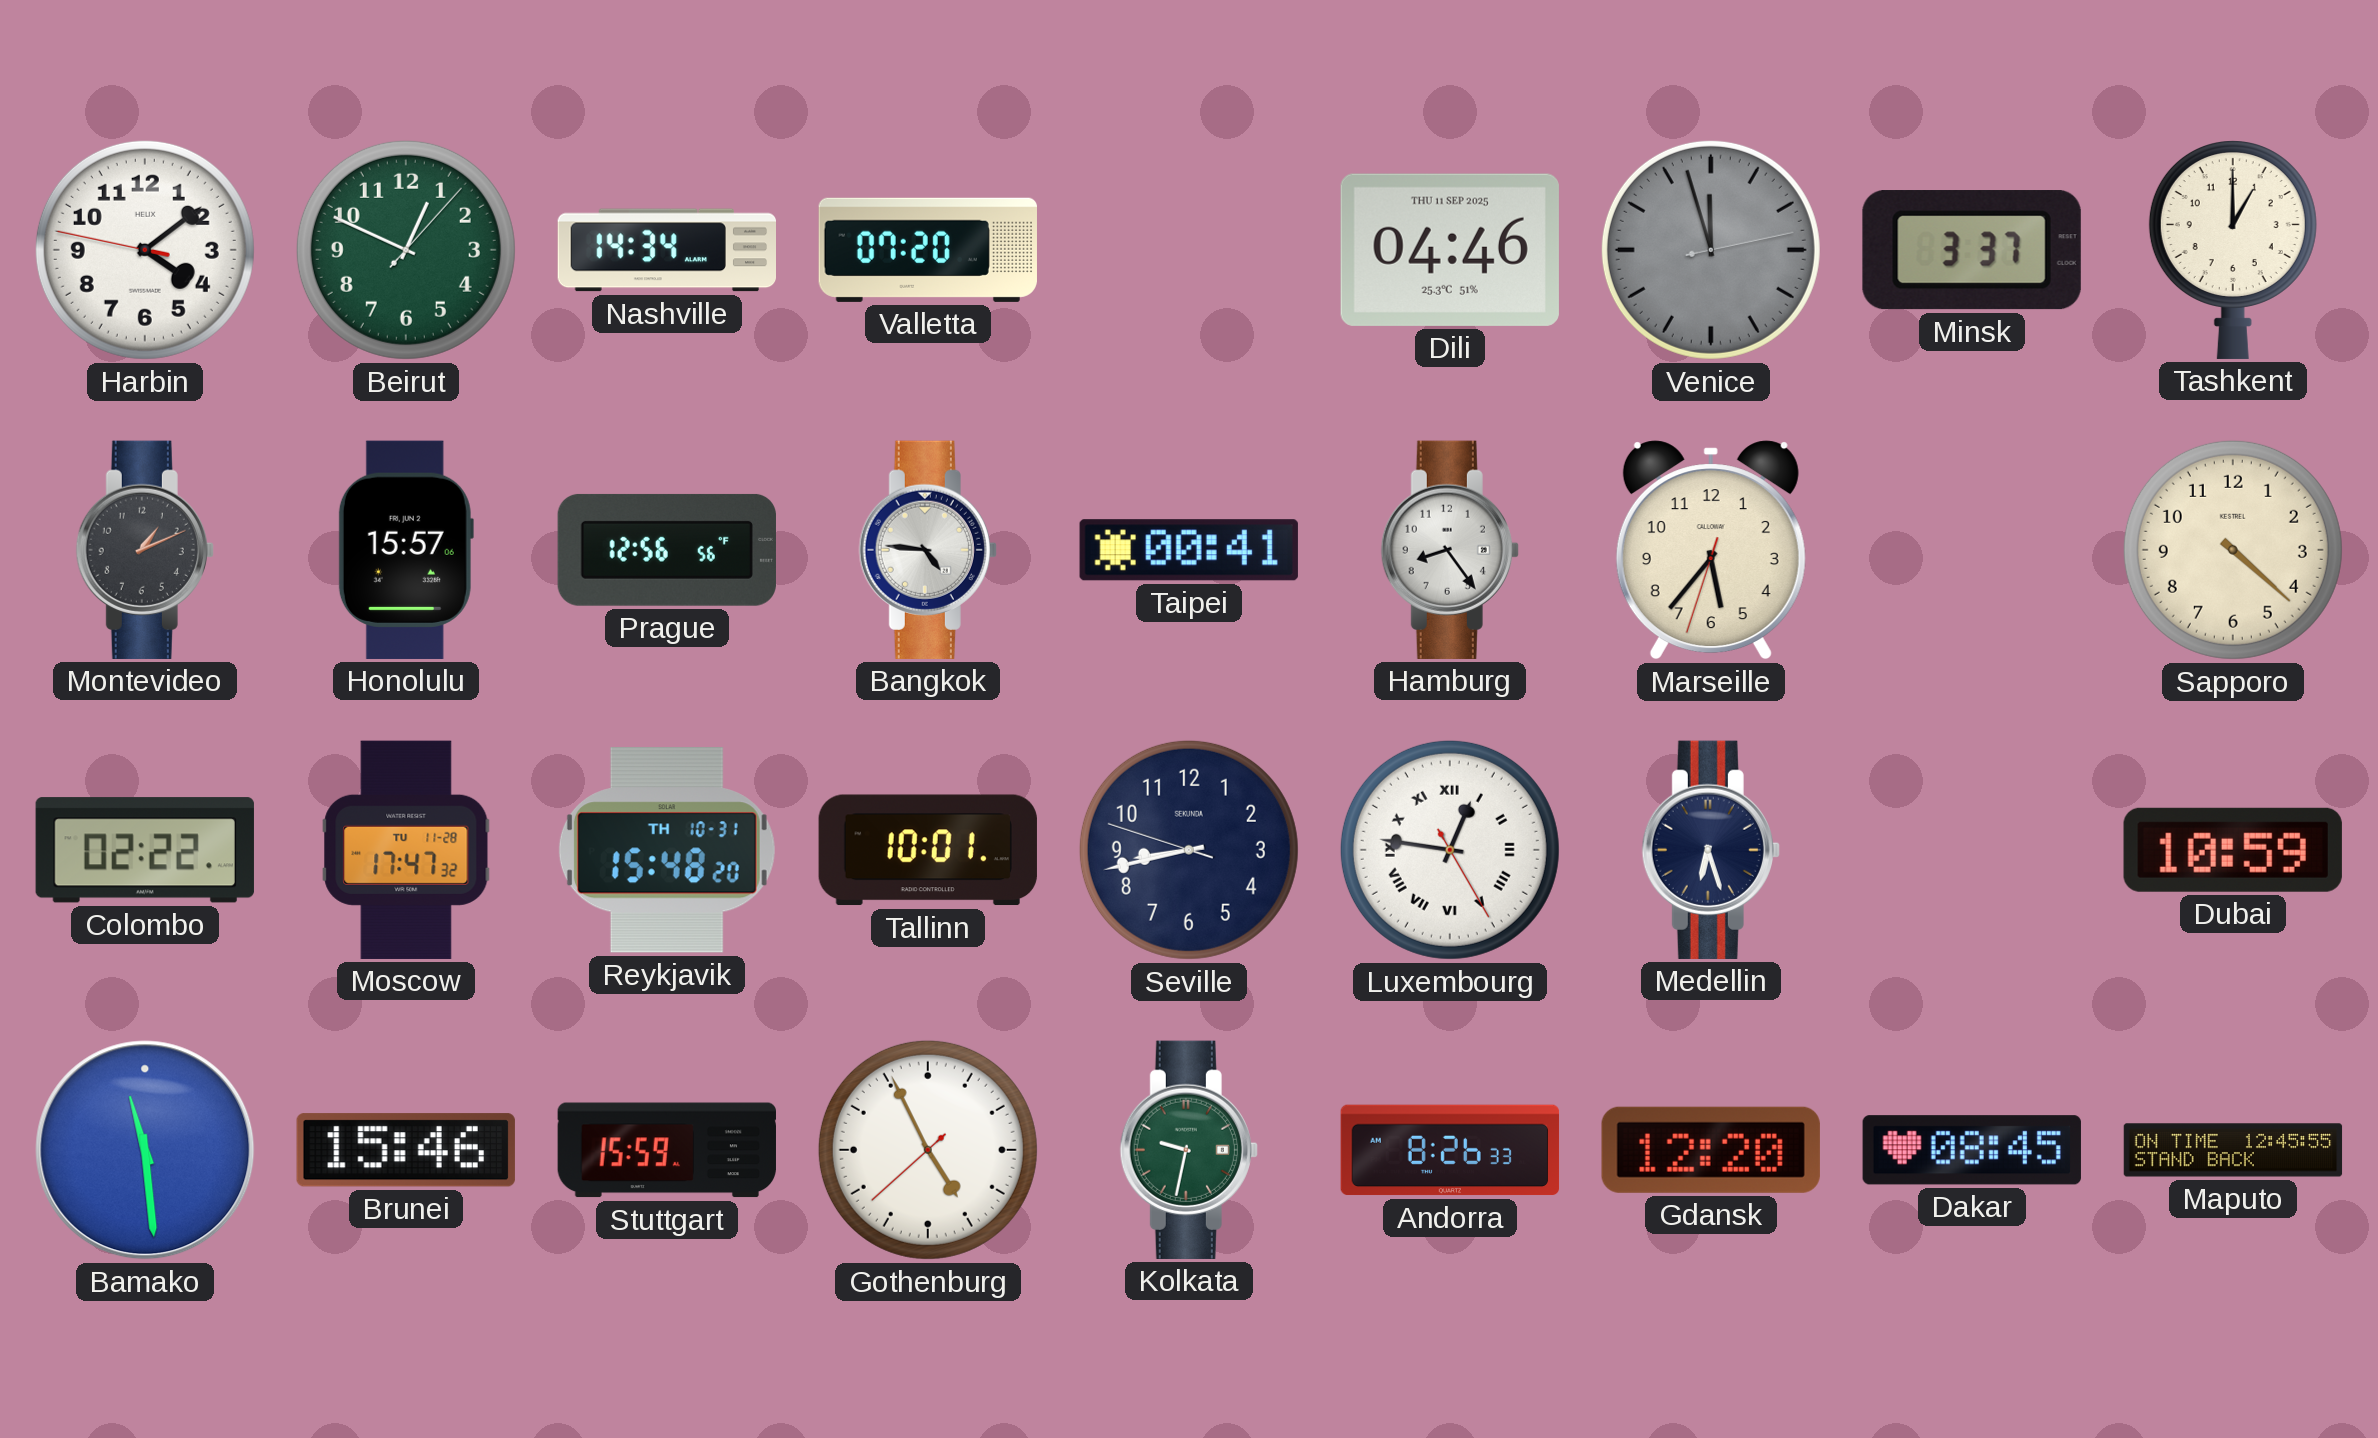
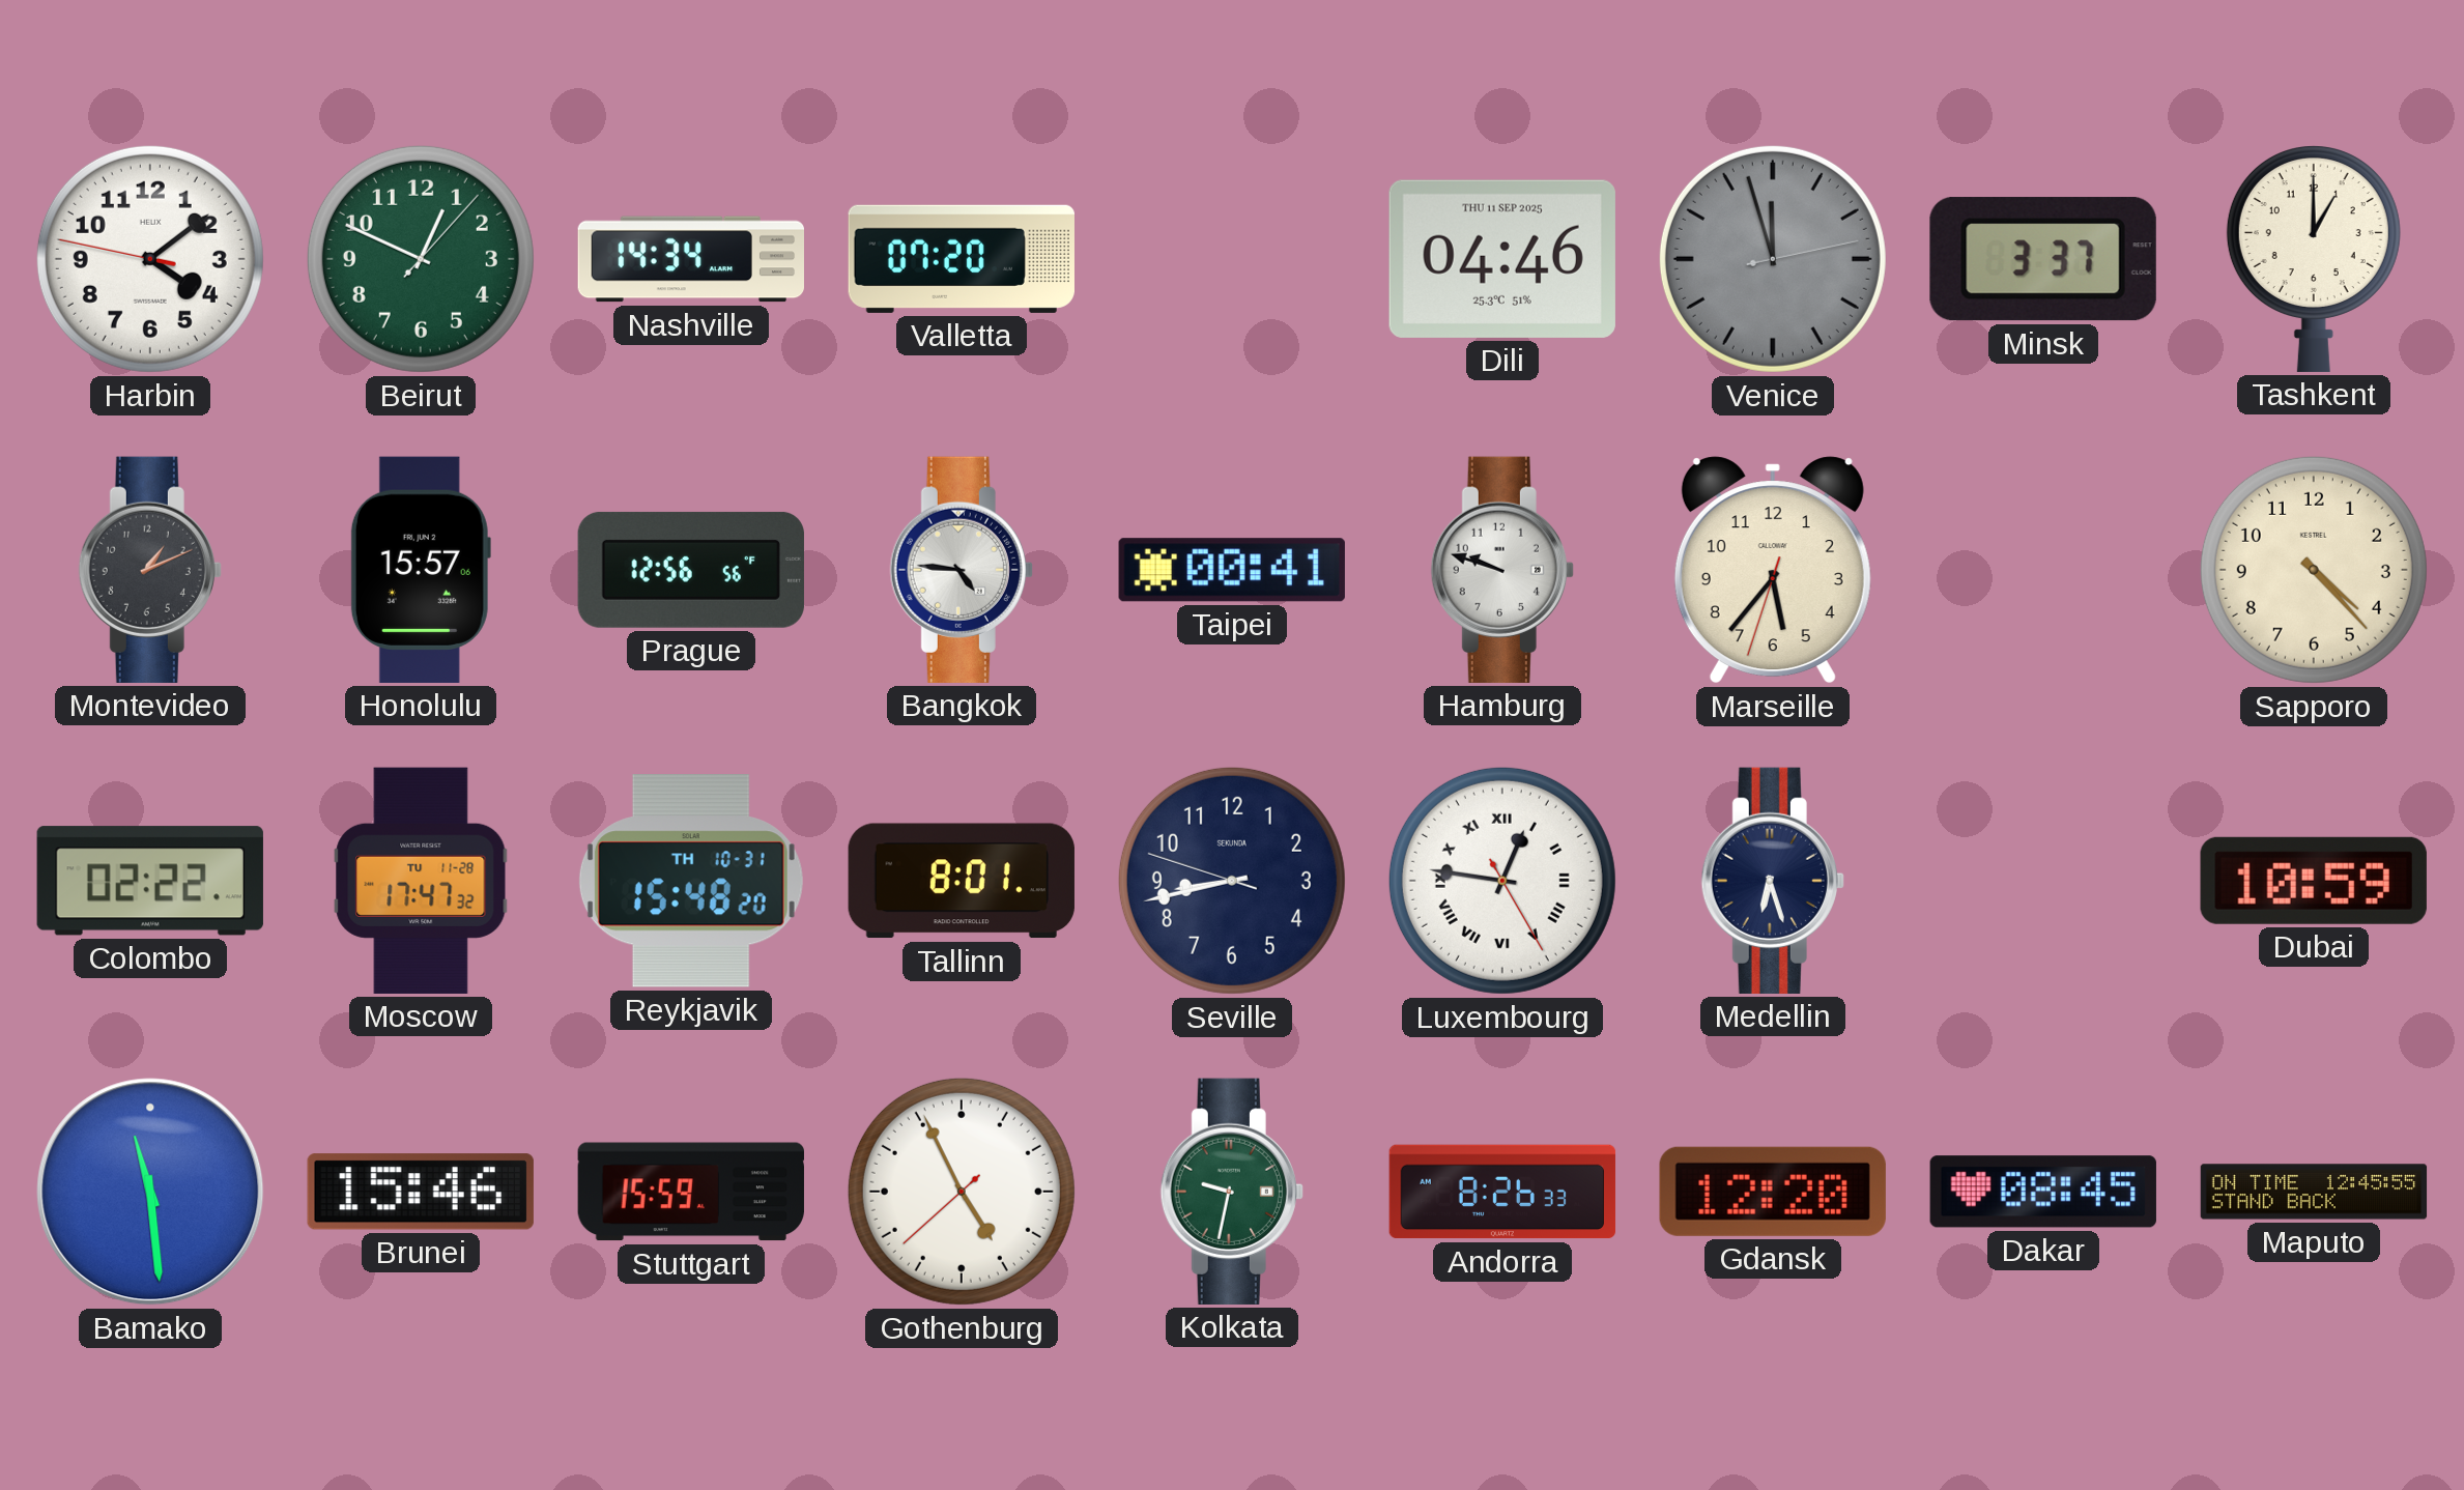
Hamburg: 8:24 -> 9:48
Sapporo: 4:22 -> 4:23
Tallinn: 10:01 -> 8:01
